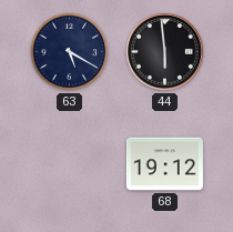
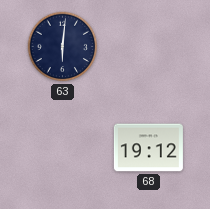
63: 5:20 -> 6:01
44: 5:59 -> none
